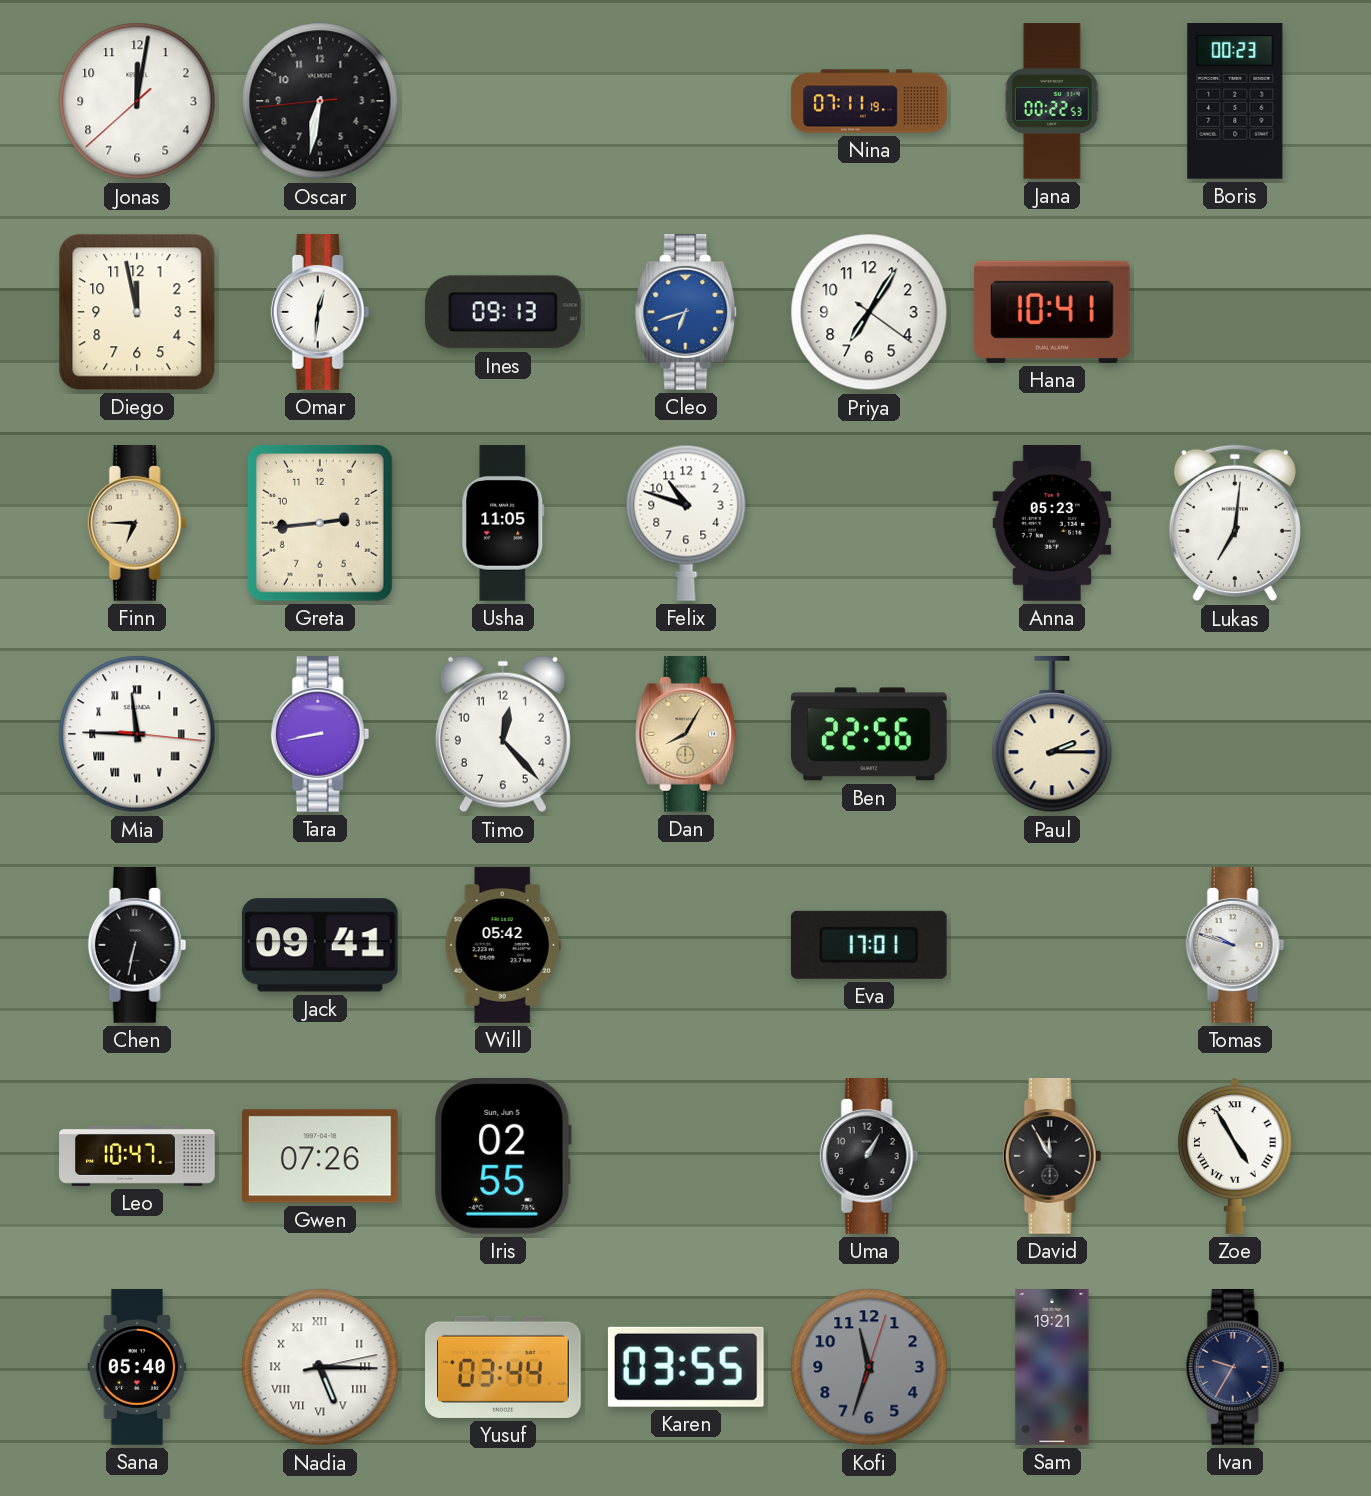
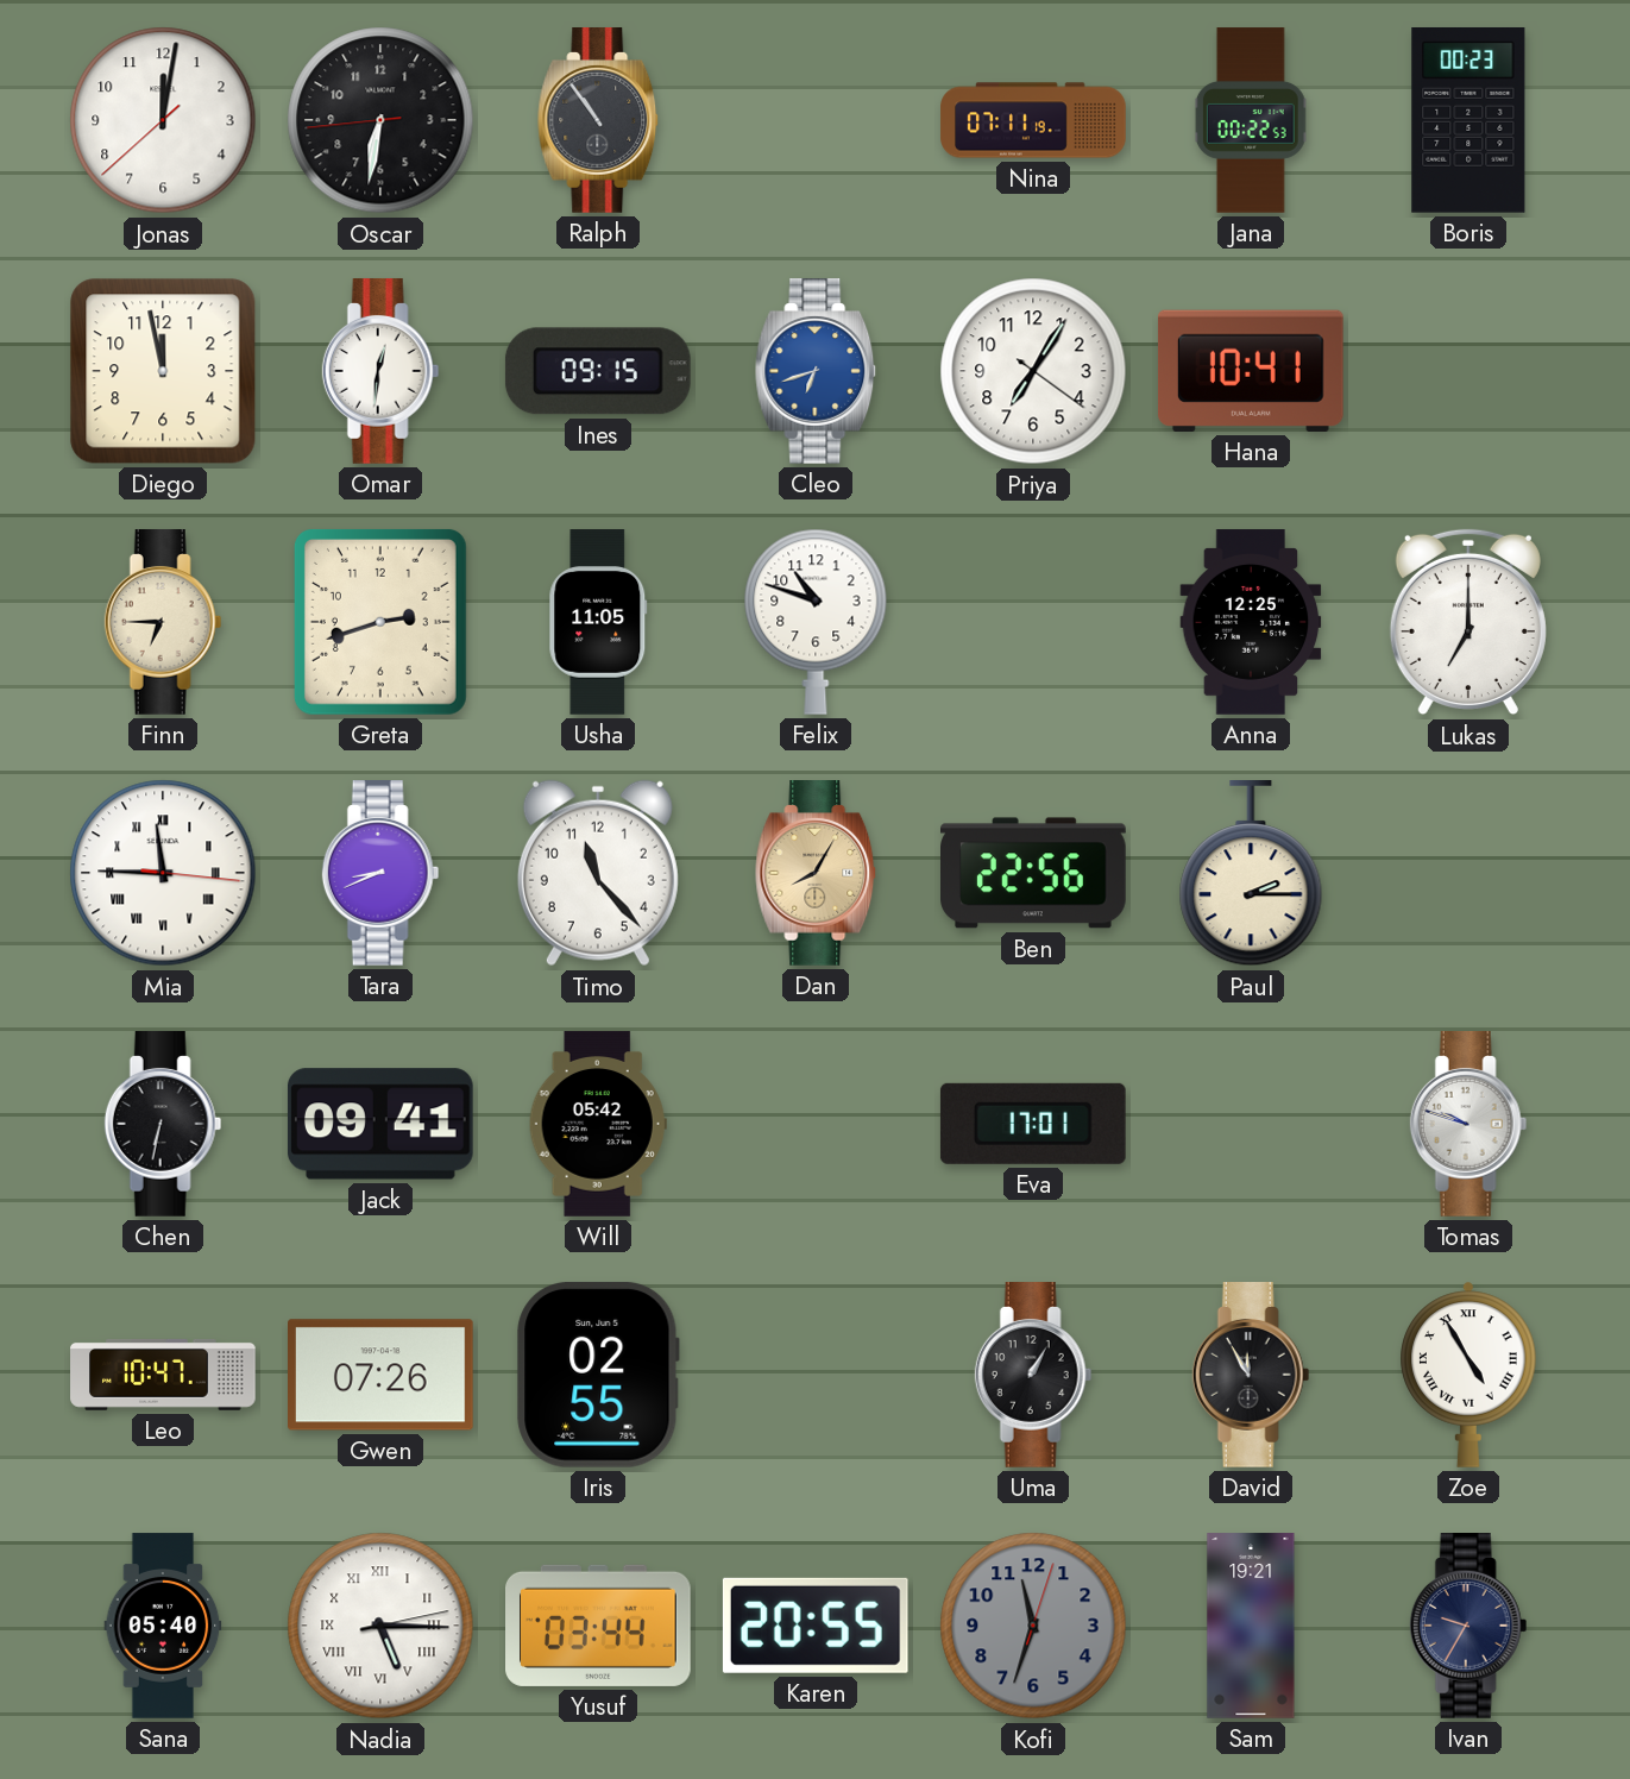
Ralph: none -> 10:54
Ines: 09:13 -> 09:15
Greta: 2:44 -> 2:42
Anna: 05:23 -> 12:25
Lukas: 7:01 -> 7:00
Tara: 8:43 -> 8:41
Timo: 12:23 -> 11:23
Karen: 03:55 -> 20:55
